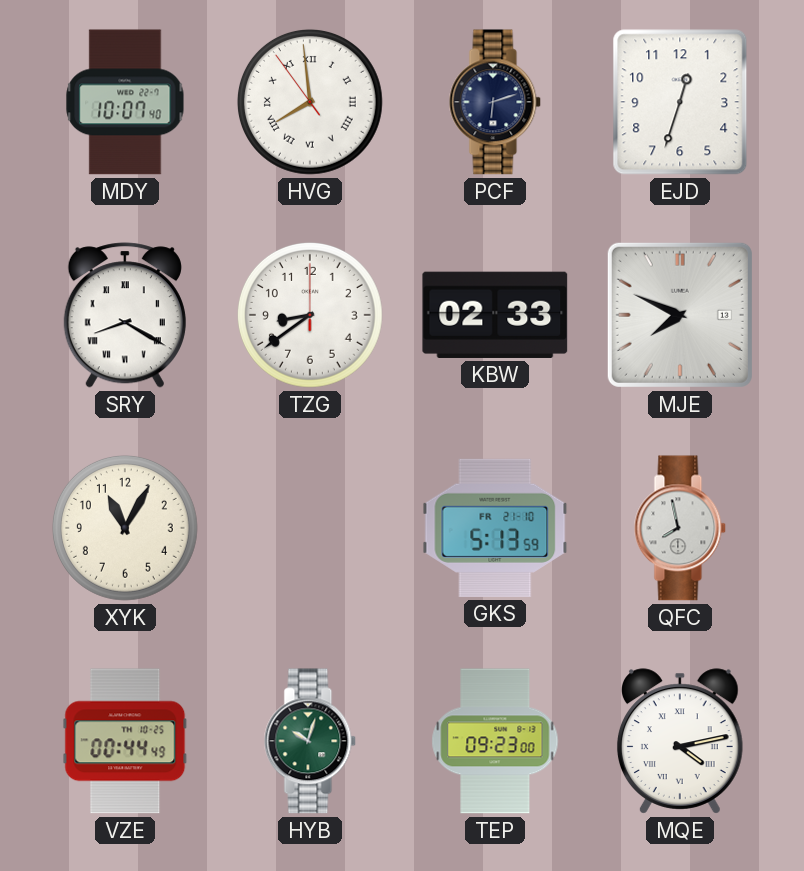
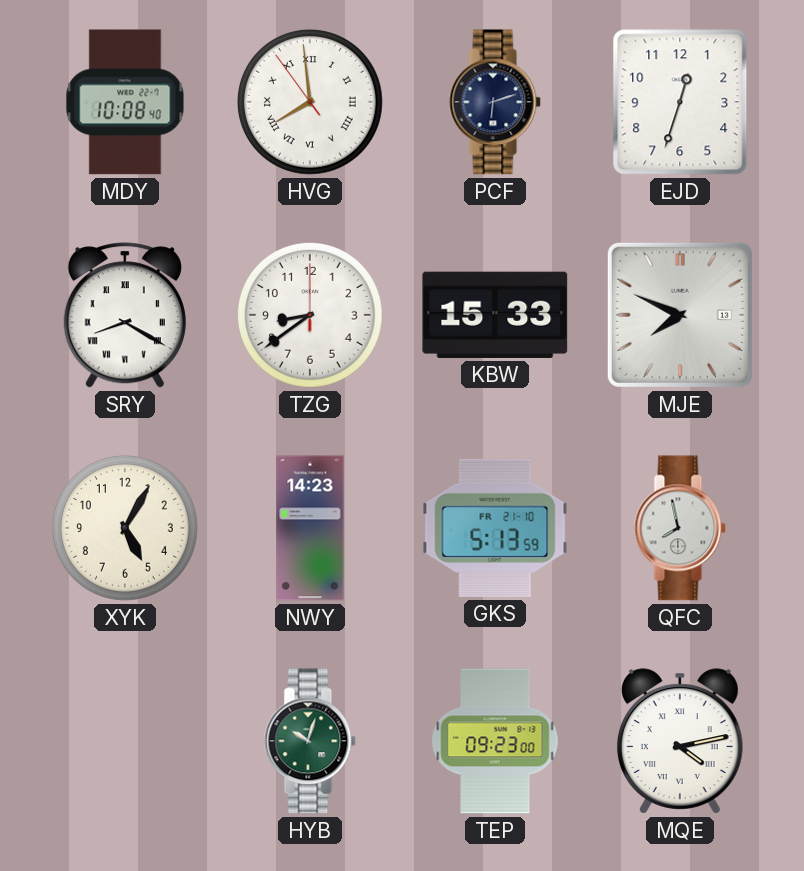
MDY: 10:07 -> 10:08
KBW: 02:33 -> 15:33
XYK: 11:05 -> 5:05
NWY: none -> 14:23
VZE: 00:44 -> none
